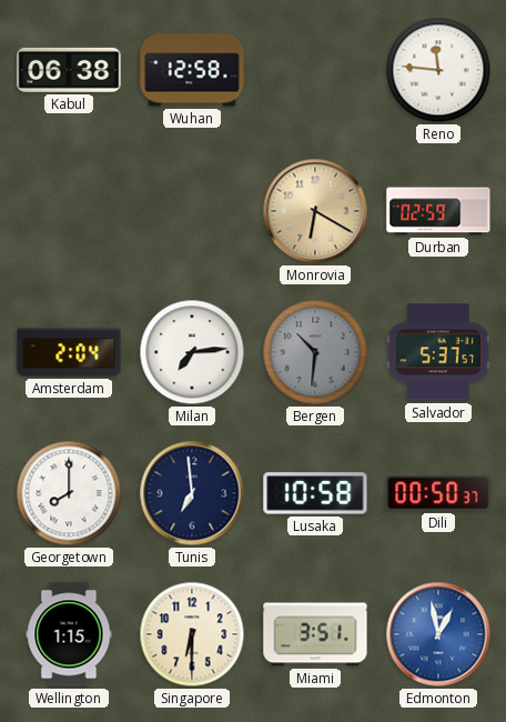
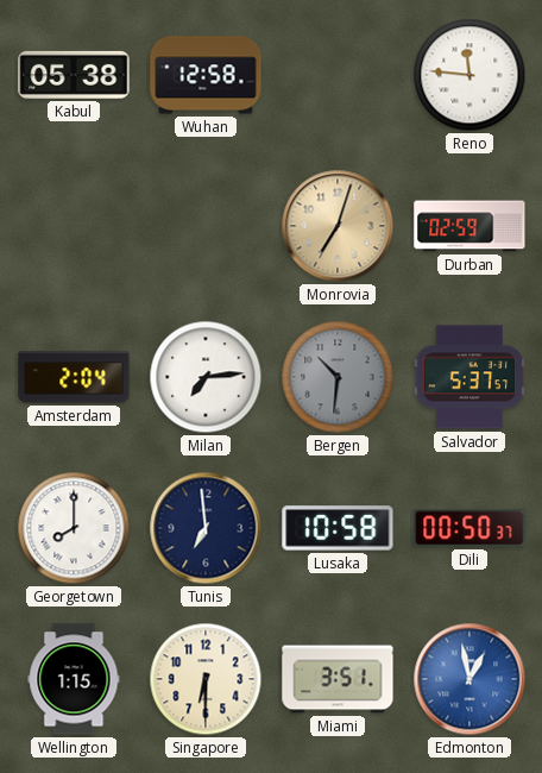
Kabul: 06:38 -> 05:38
Monrovia: 6:20 -> 7:03
